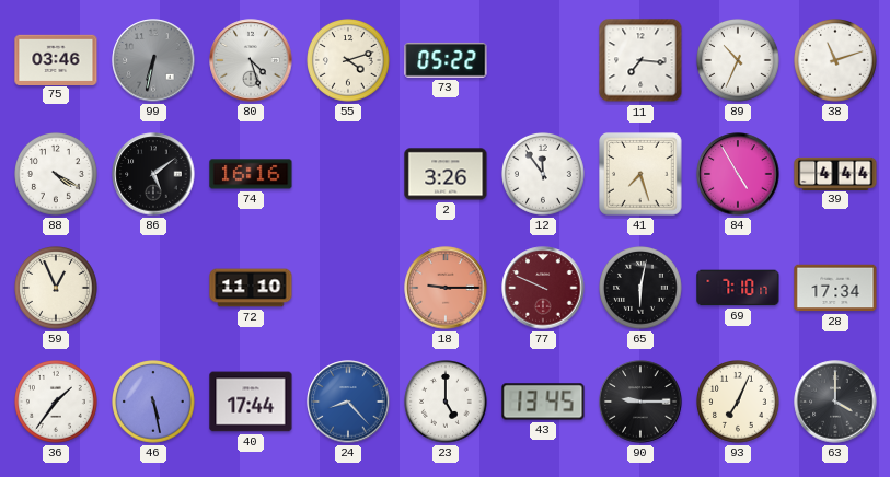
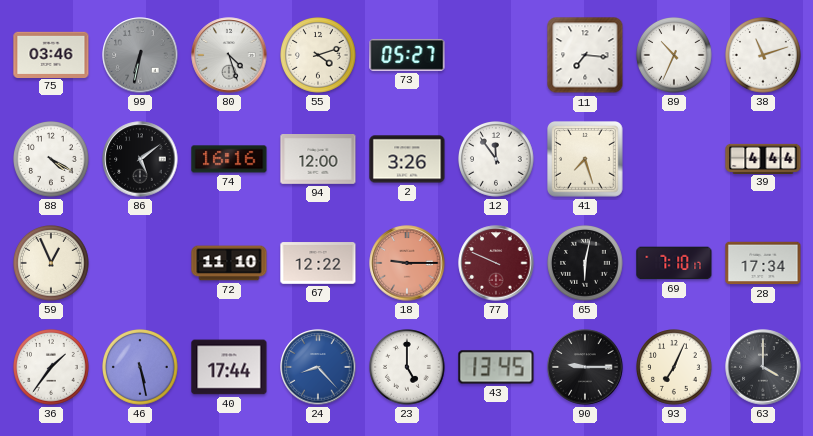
73: 05:22 -> 05:27
94: none -> 12:00
84: 4:55 -> none
67: none -> 12:22
